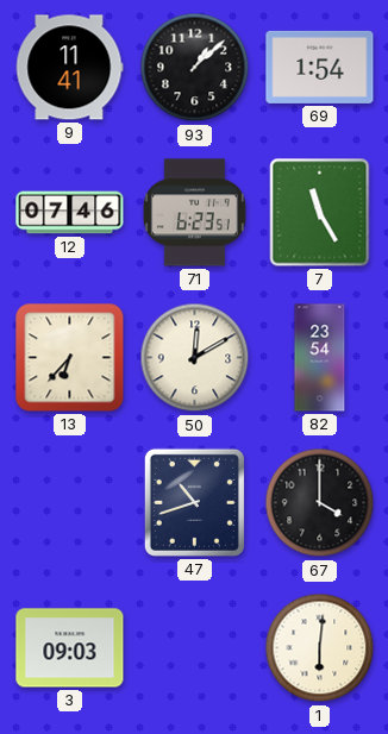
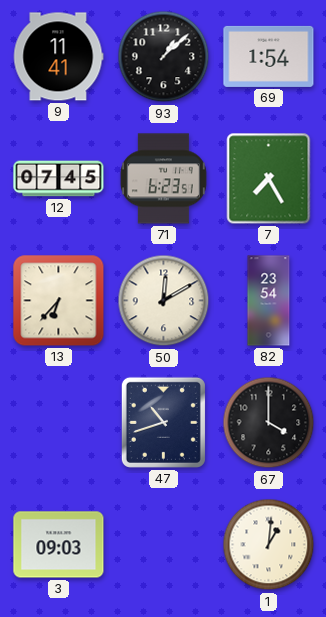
12: 07:46 -> 07:45
7: 11:25 -> 7:25
1: 6:01 -> 1:01
